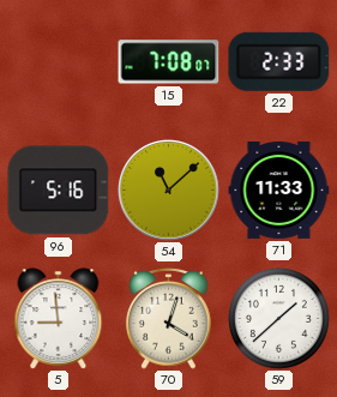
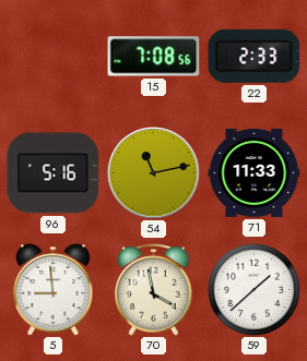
15: 7:08:07 -> 7:08:56
54: 11:08 -> 11:13
70: 4:03 -> 3:58
